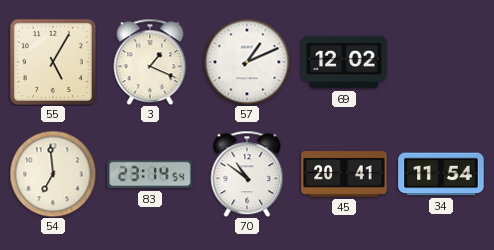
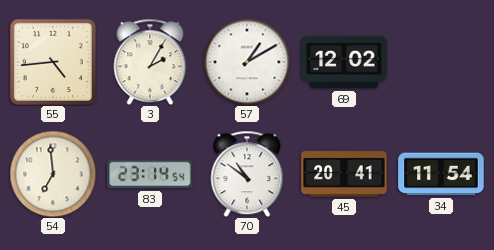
55: 5:05 -> 4:44
3: 1:19 -> 2:05
57: 1:11 -> 1:10
